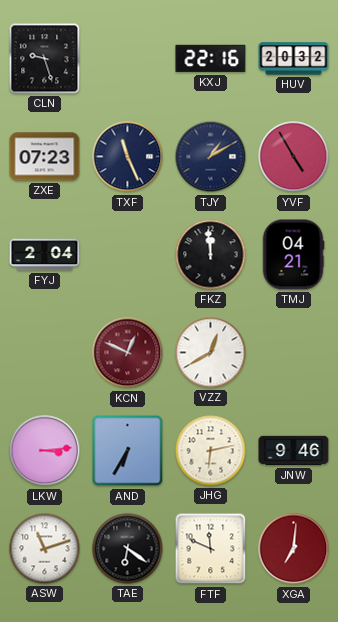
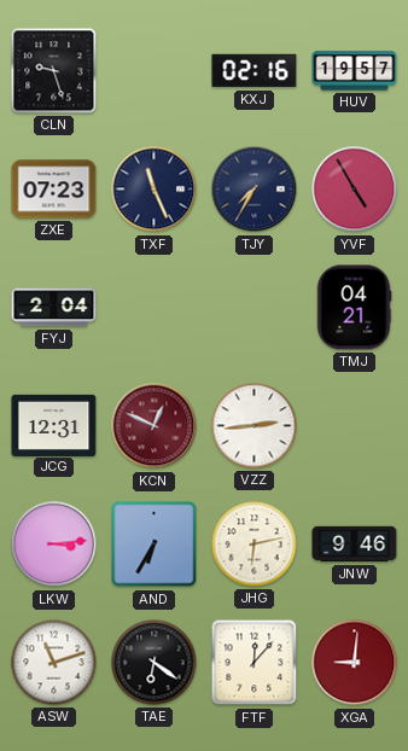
KXJ: 22:16 -> 02:16
HUV: 20:32 -> 19:57
TJY: 1:10 -> 7:35
FKZ: 11:59 -> none
JCG: none -> 12:31
VZZ: 12:40 -> 2:44
FTF: 11:49 -> 12:07
XGA: 7:01 -> 9:01
